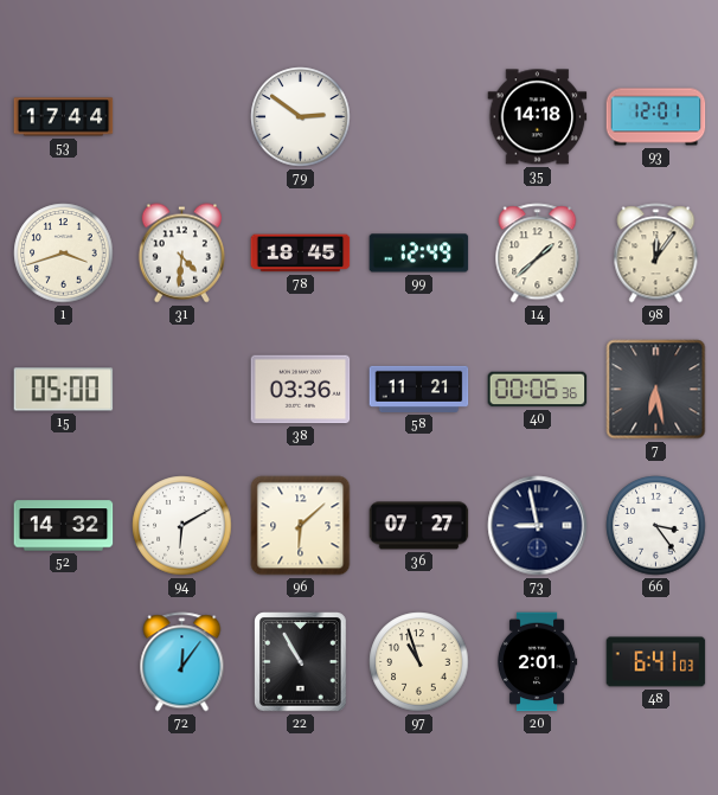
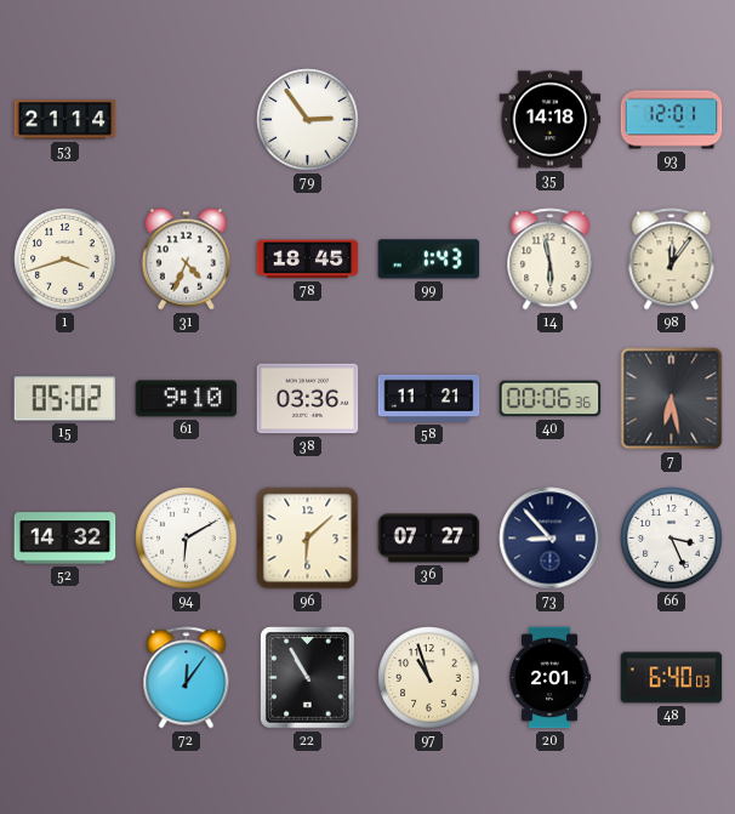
53: 17:44 -> 21:14
79: 2:51 -> 2:54
31: 4:31 -> 4:34
99: 12:49 -> 1:43
14: 1:38 -> 5:58
15: 05:00 -> 05:02
61: none -> 9:10
73: 8:58 -> 8:53
66: 3:24 -> 3:26
48: 6:41 -> 6:40
